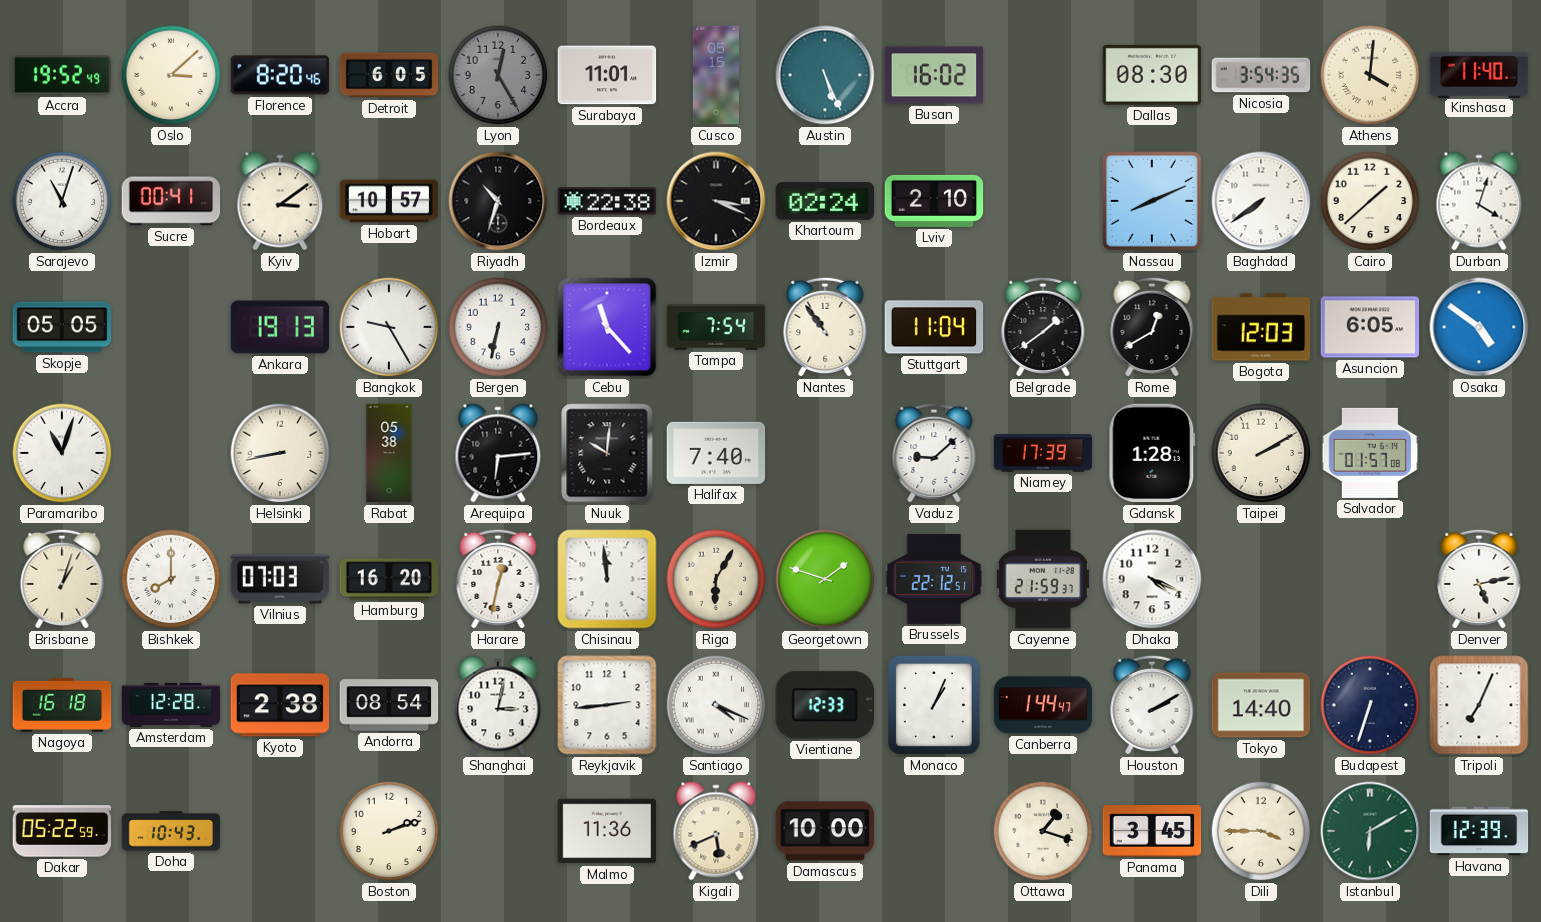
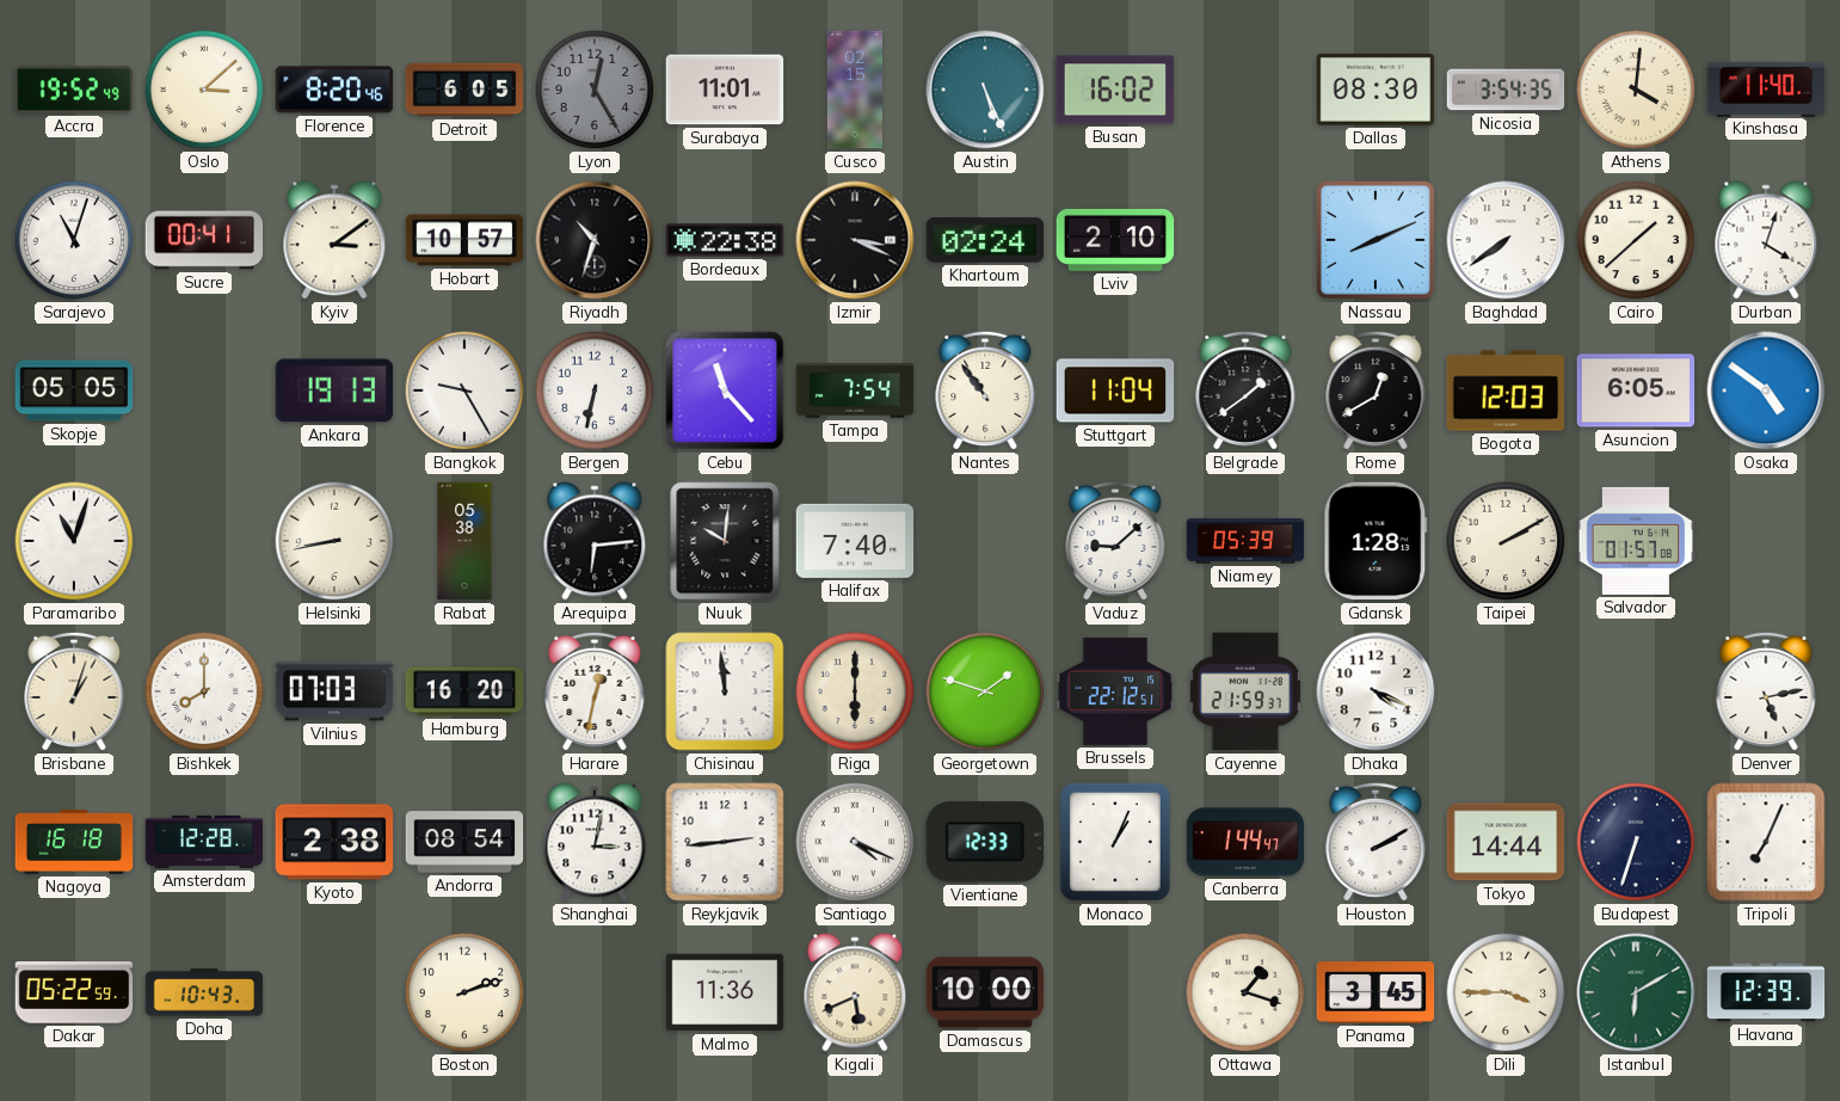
Cusco: 05:15 -> 02:15
Niamey: 17:39 -> 05:39
Riga: 6:05 -> 6:00
Tokyo: 14:40 -> 14:44
